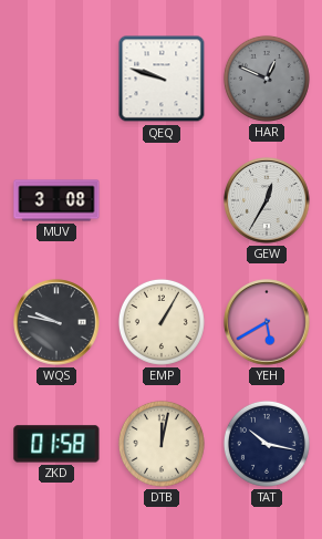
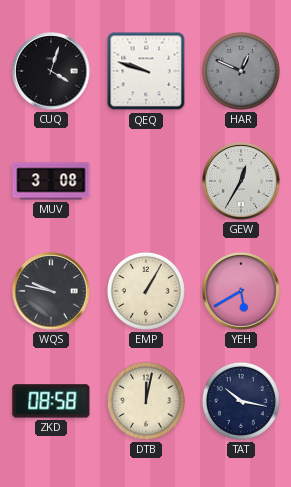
CUQ: none -> 4:03
ZKD: 01:58 -> 08:58
